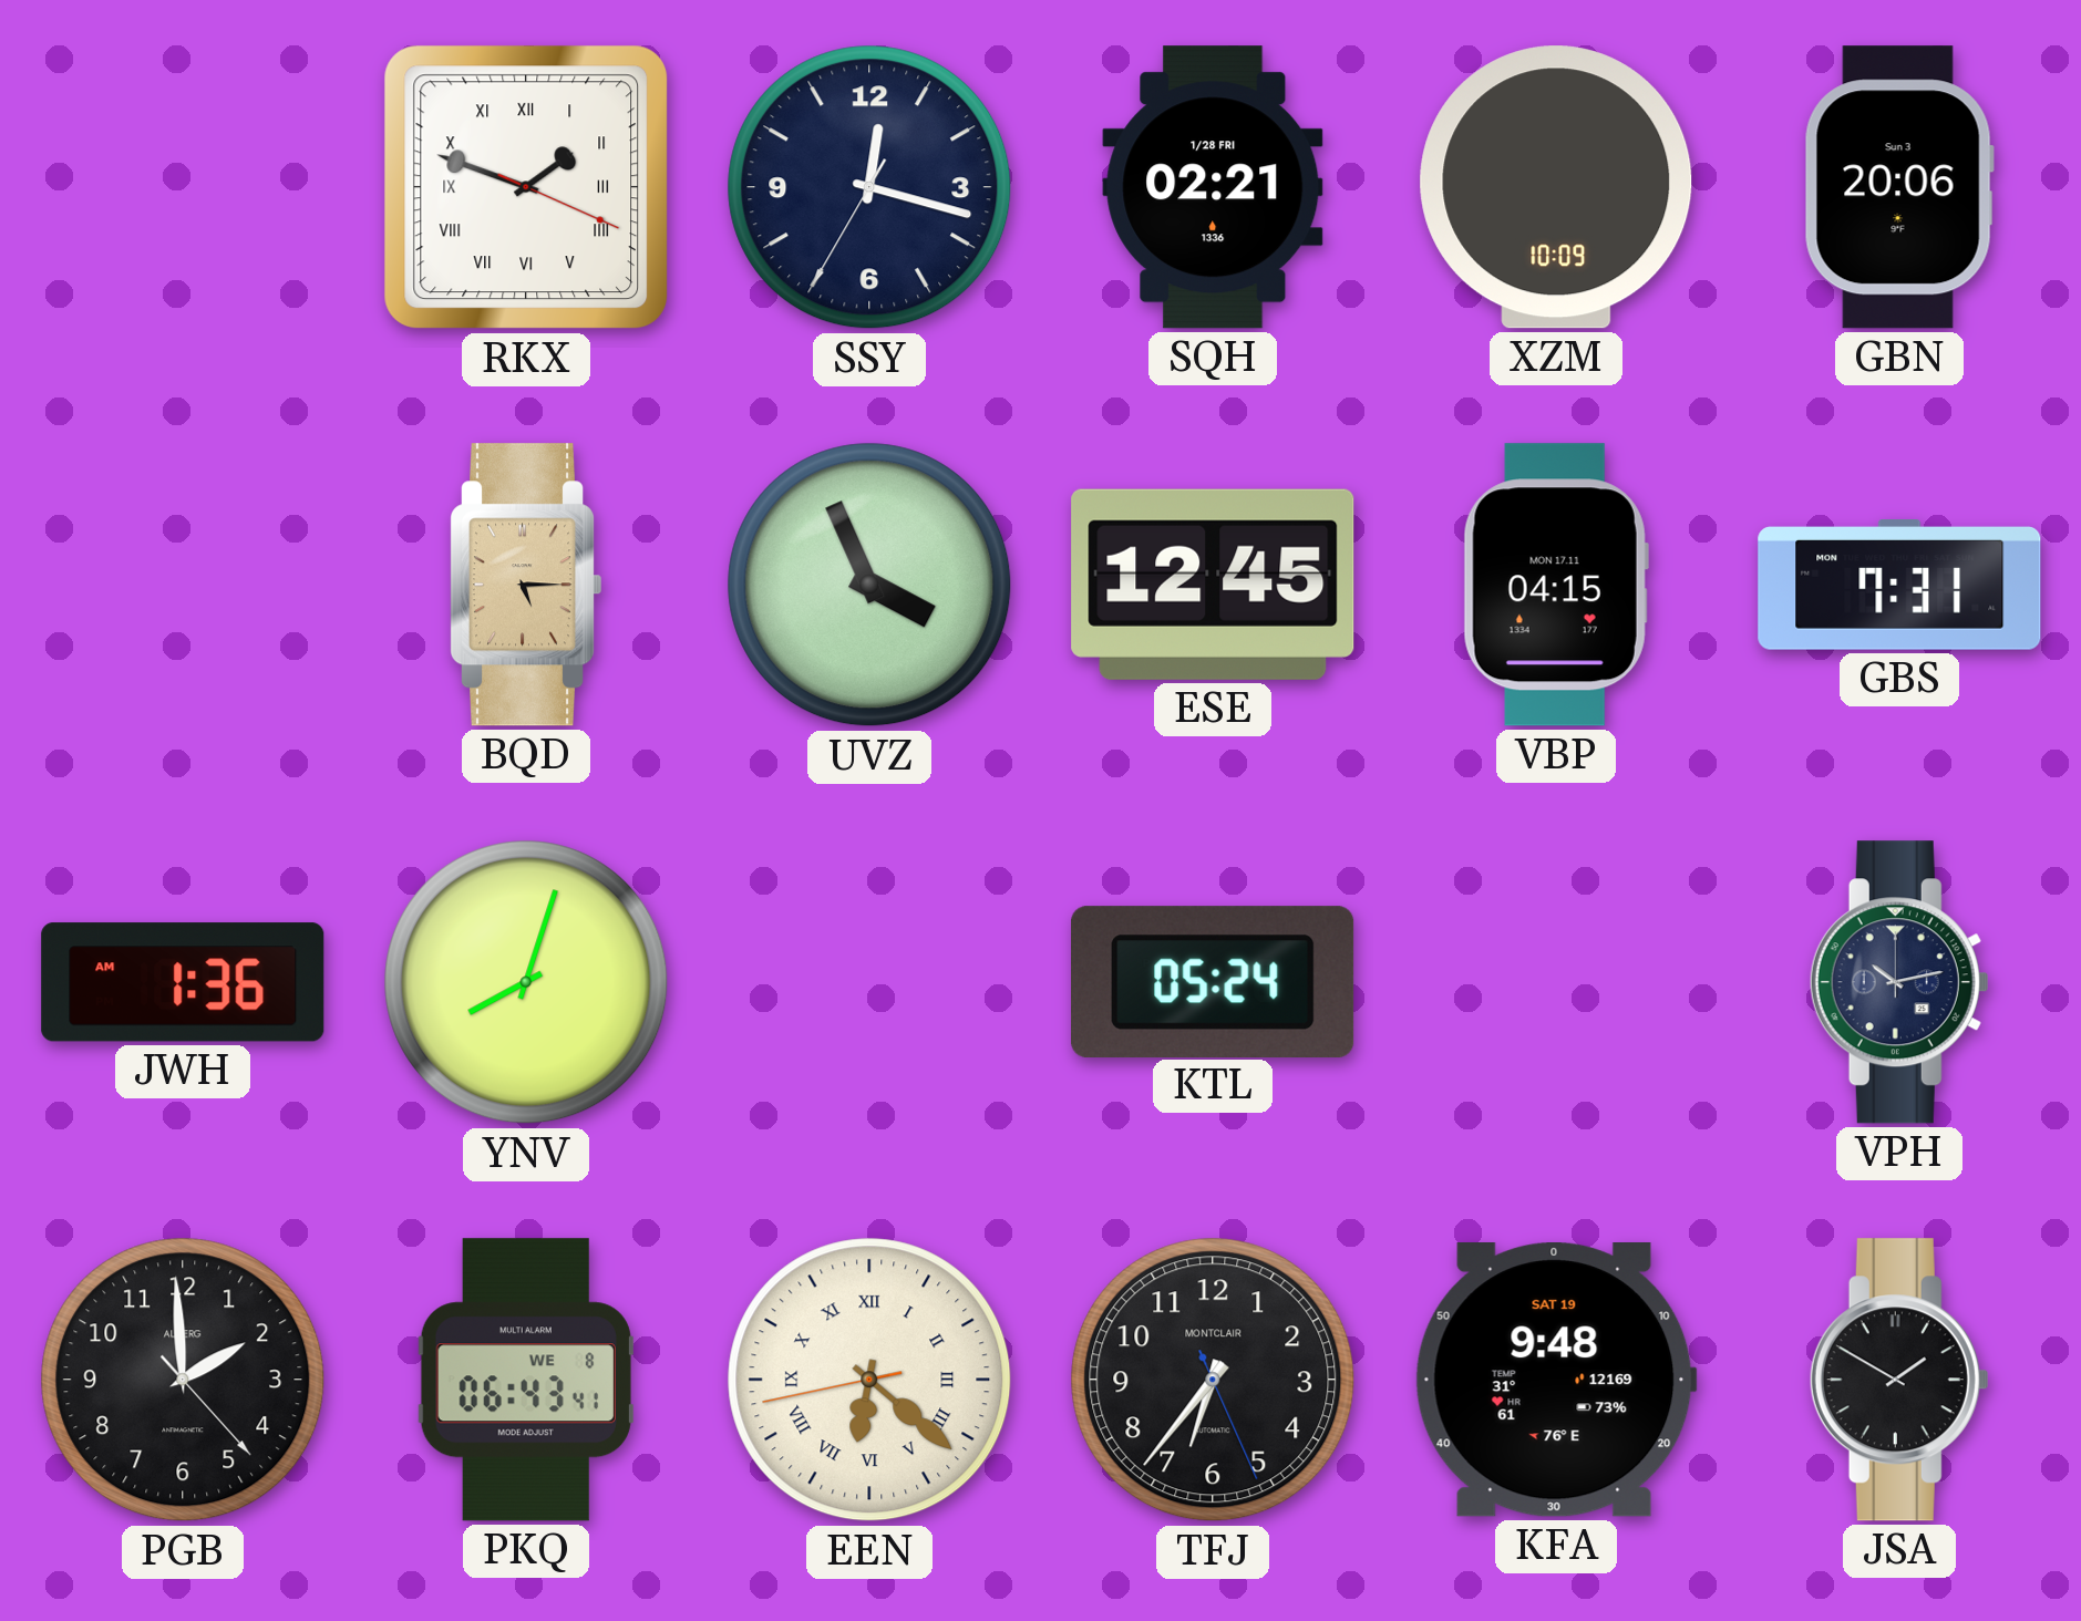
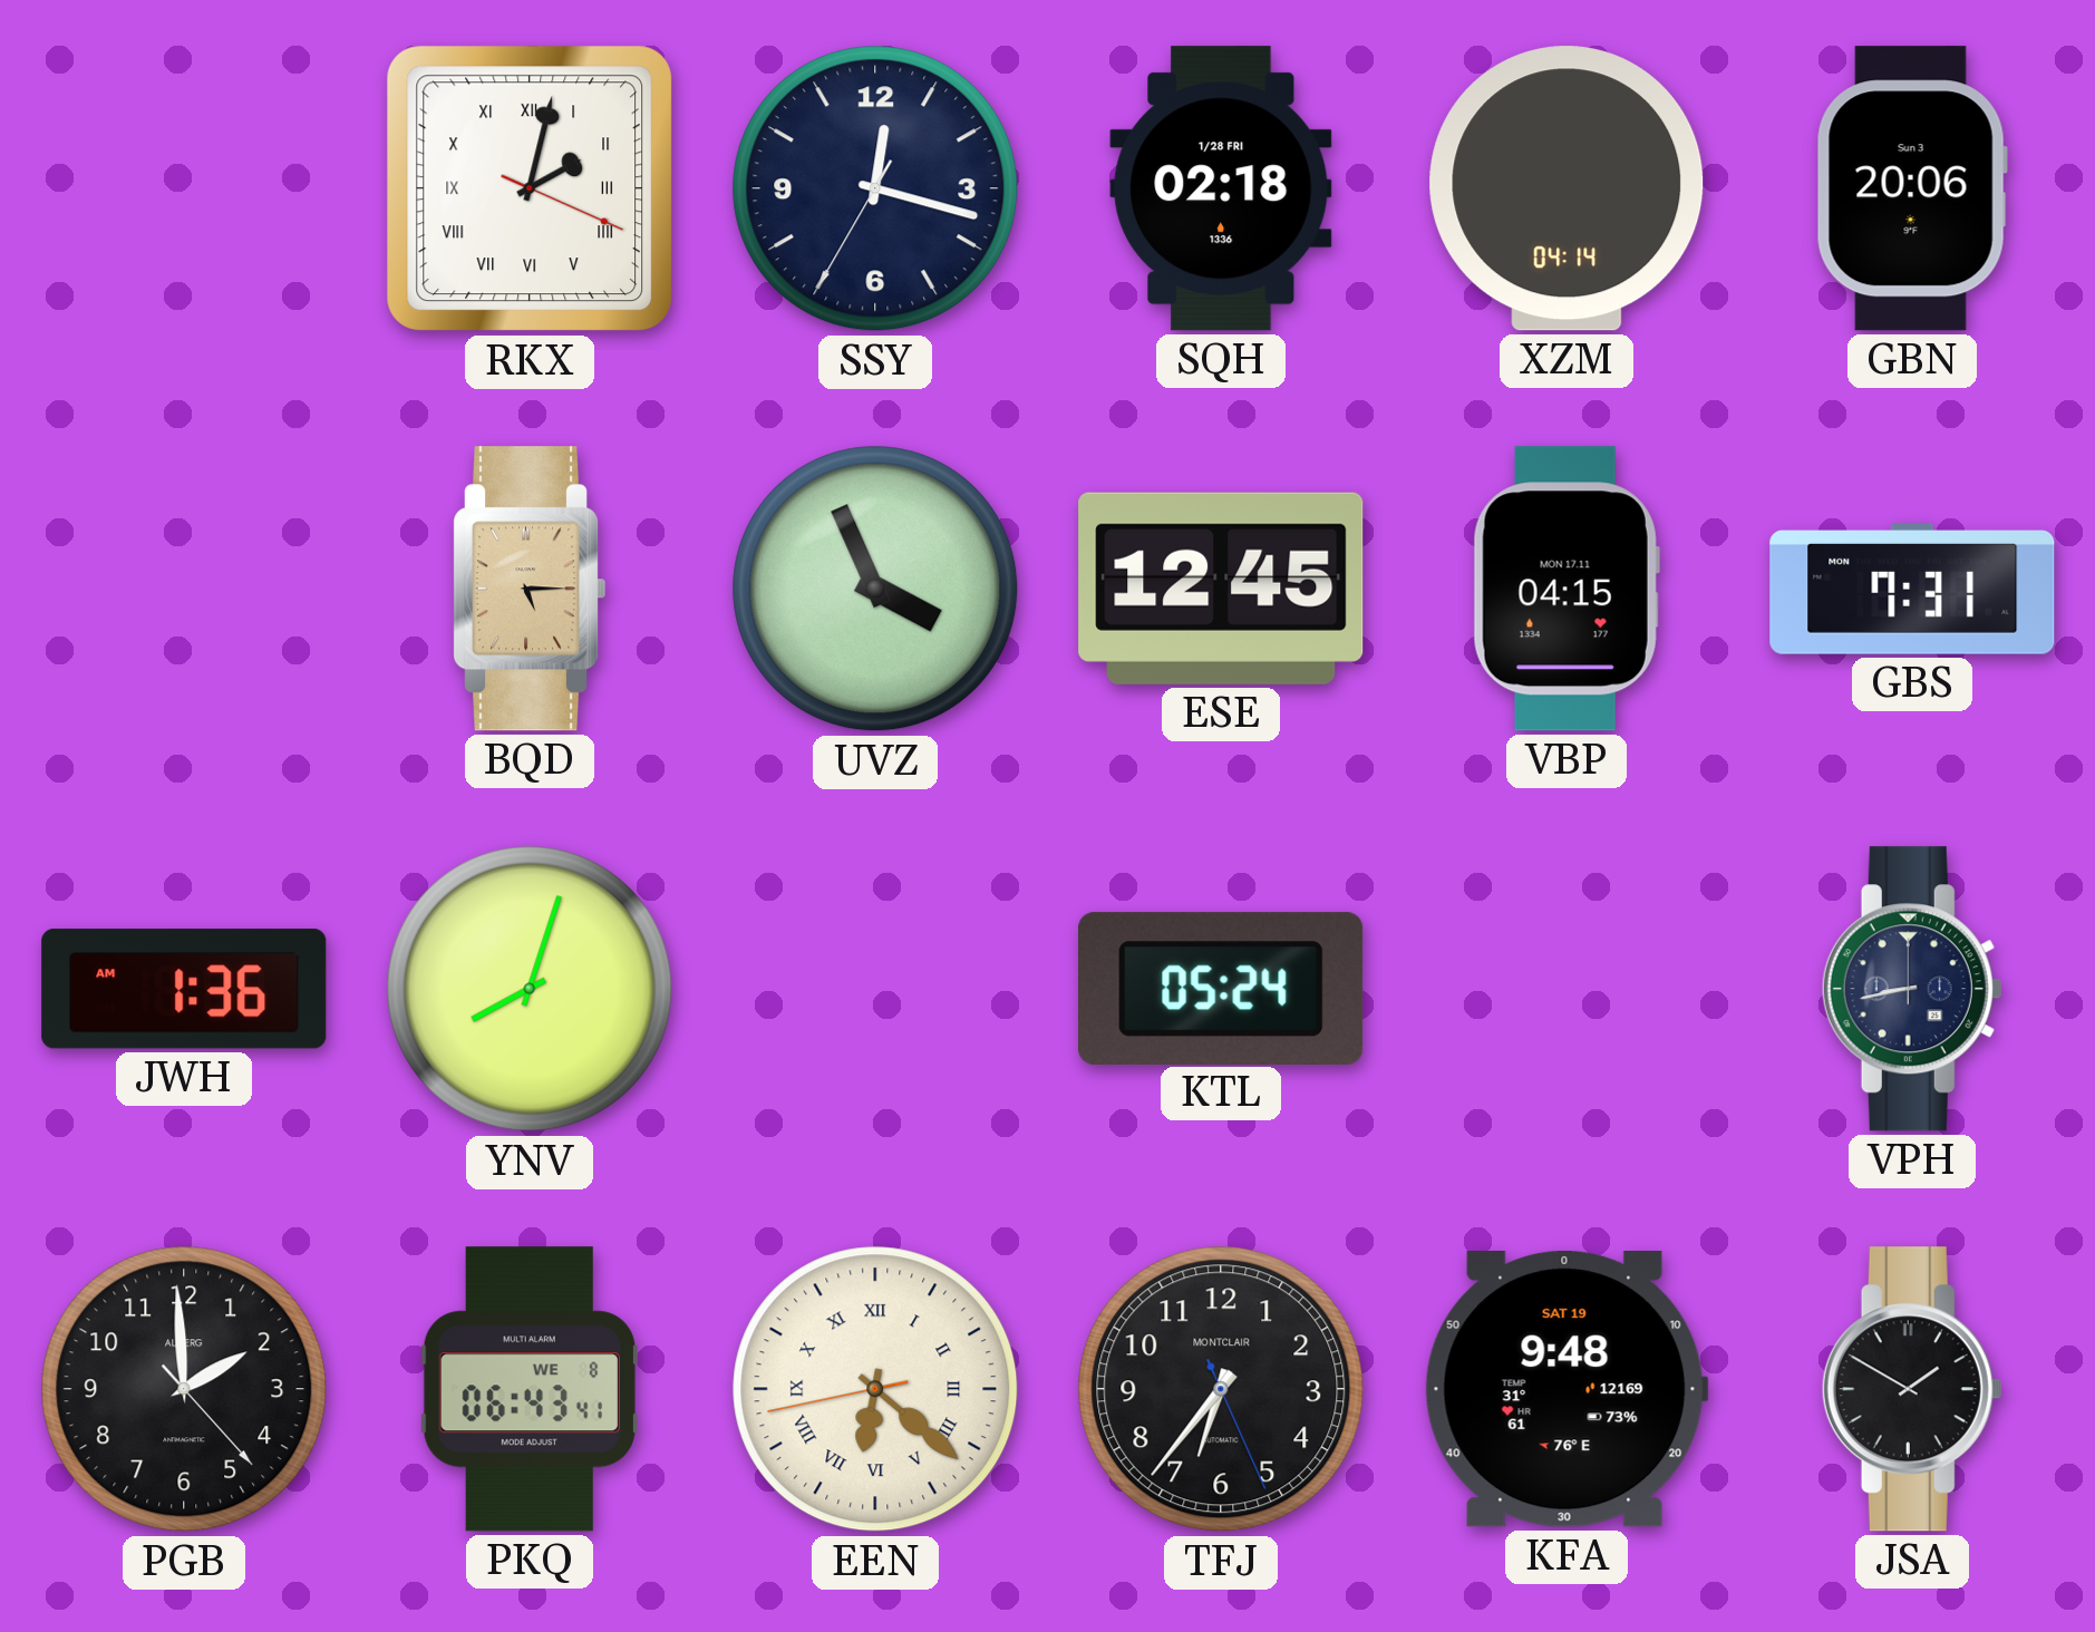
RKX: 1:48 -> 2:02
SQH: 02:21 -> 02:18
XZM: 10:09 -> 04:14
VPH: 10:13 -> 8:43
